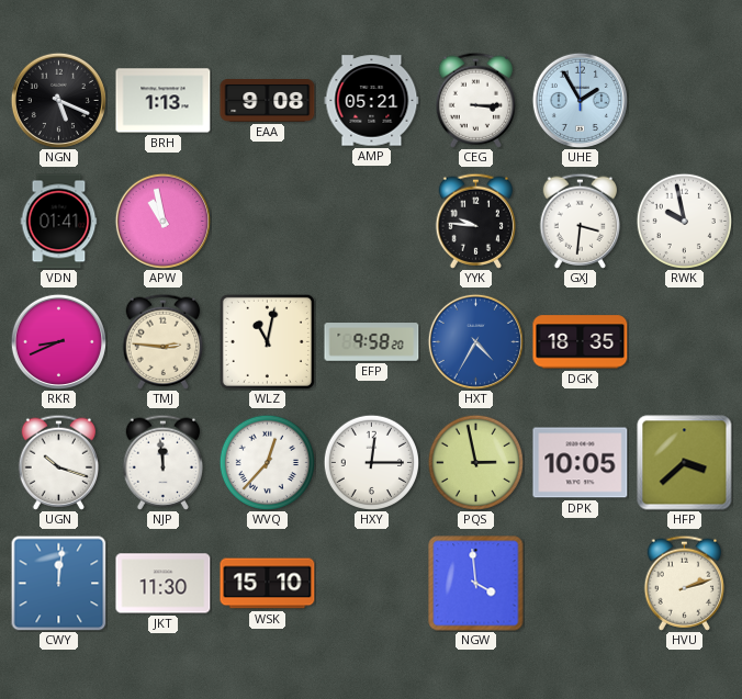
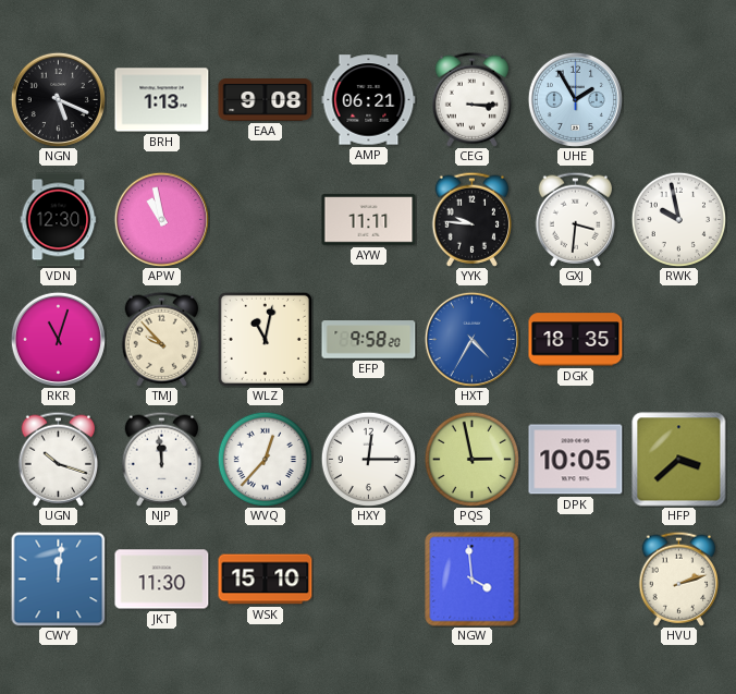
AMP: 05:21 -> 06:21
VDN: 01:41 -> 12:30
AYW: none -> 11:11
RKR: 8:41 -> 11:03
TMJ: 2:46 -> 9:53
